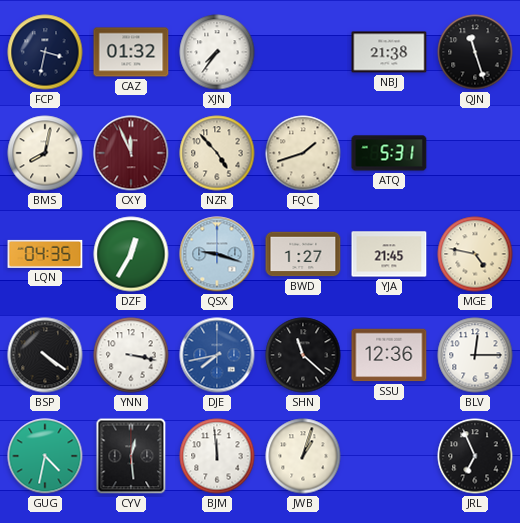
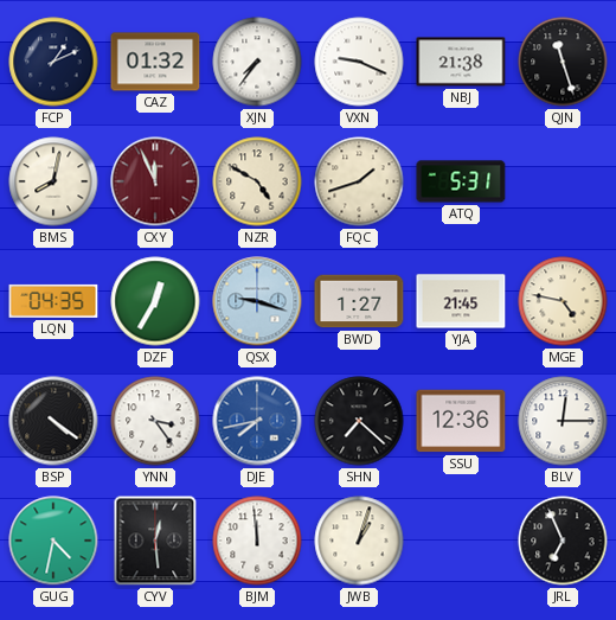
FCP: 3:32 -> 1:11
VXN: none -> 9:19
NZR: 4:53 -> 4:50
YNN: 3:17 -> 3:24
SHN: 11:22 -> 7:22
